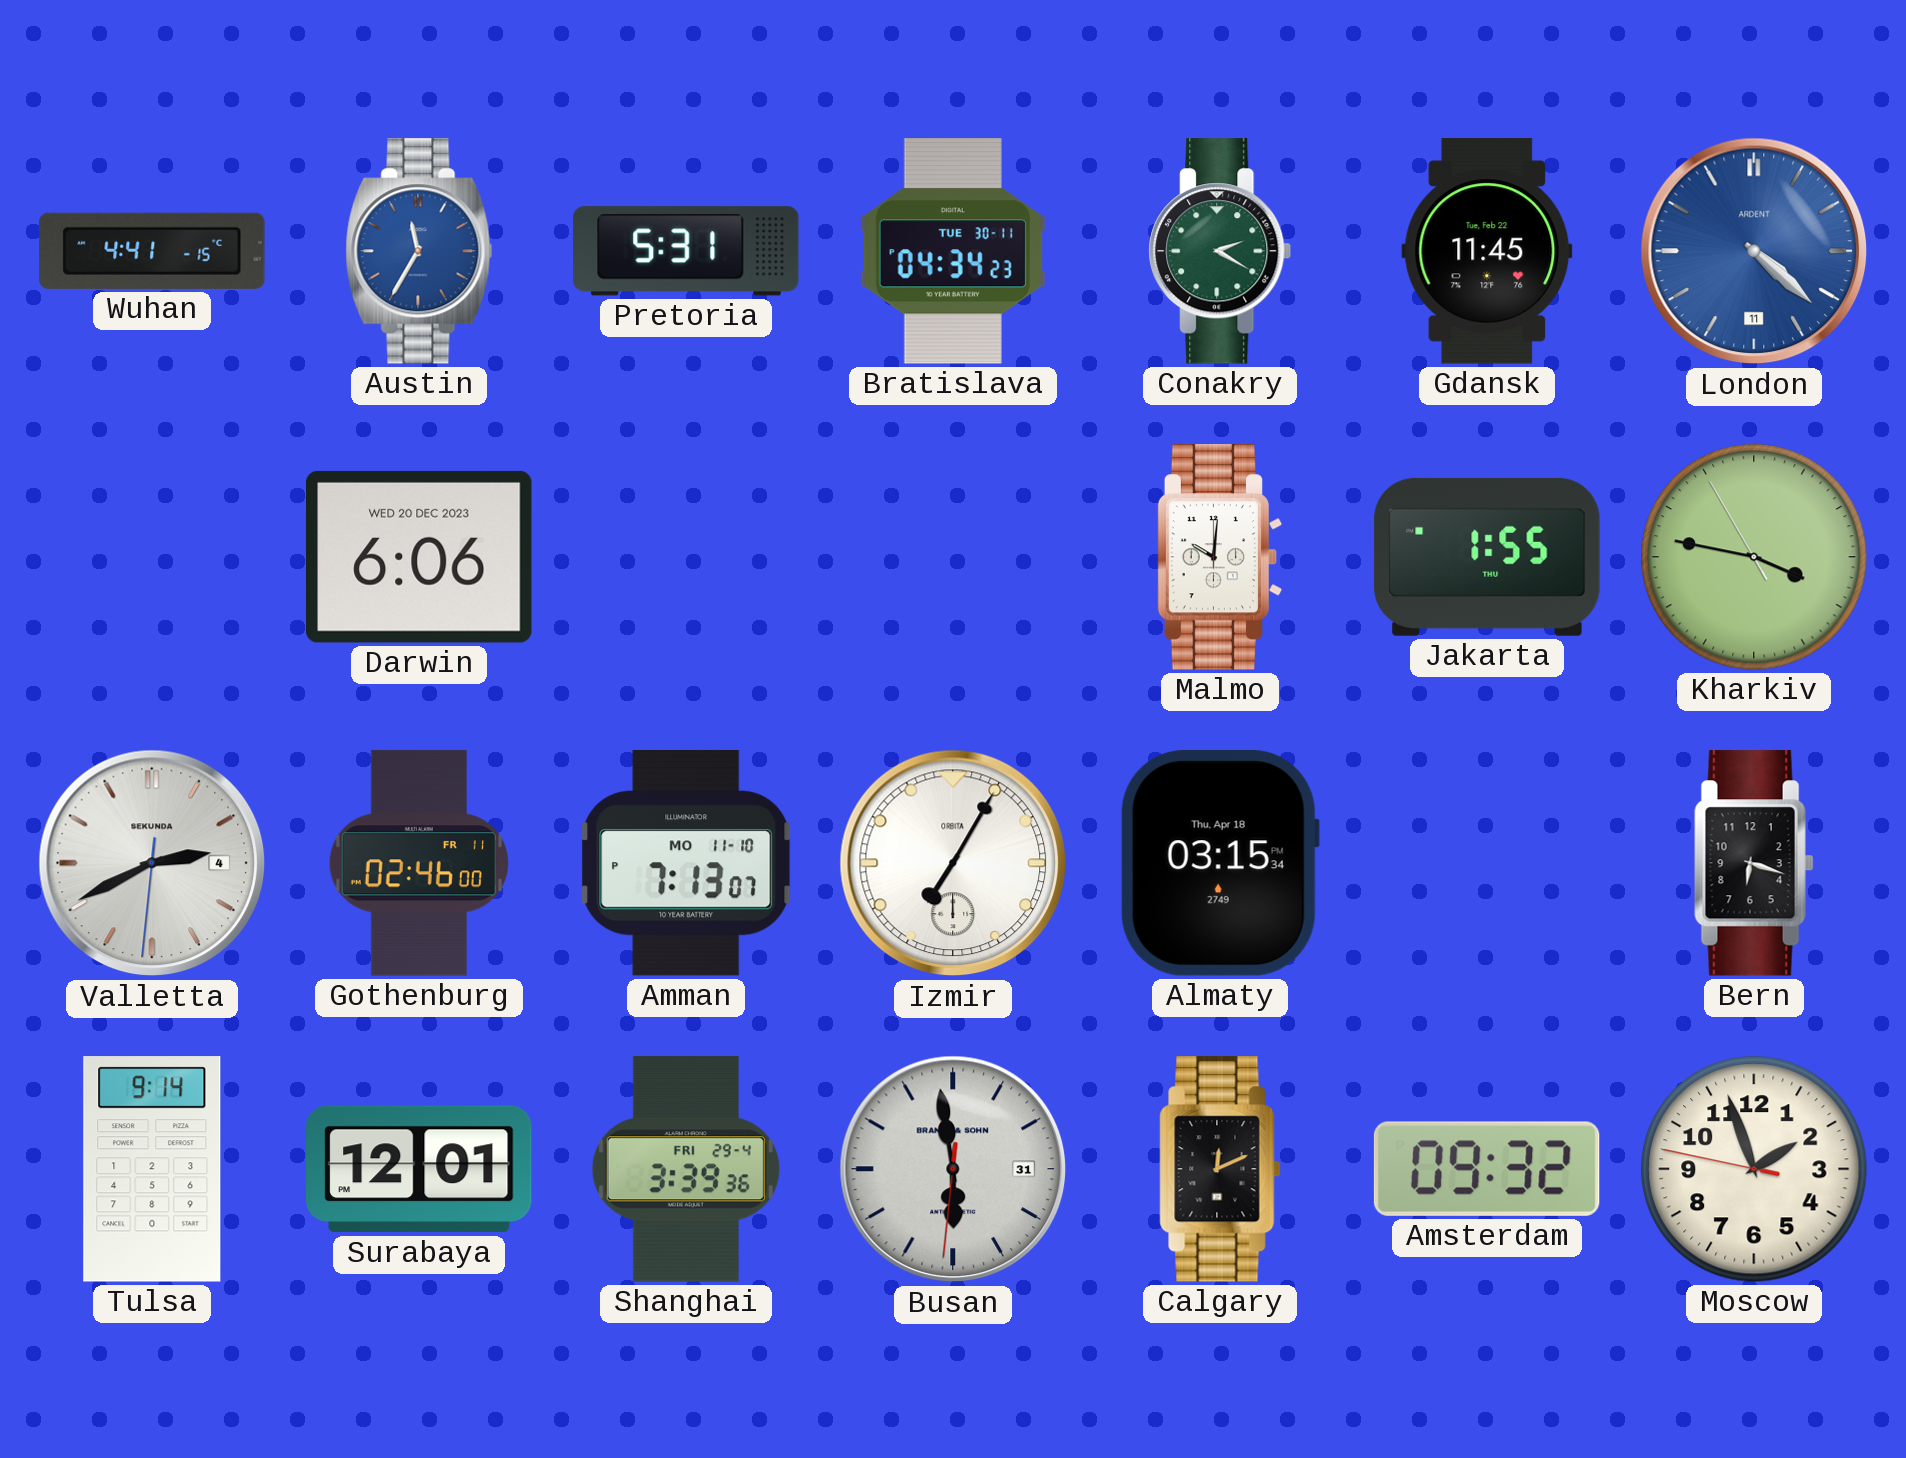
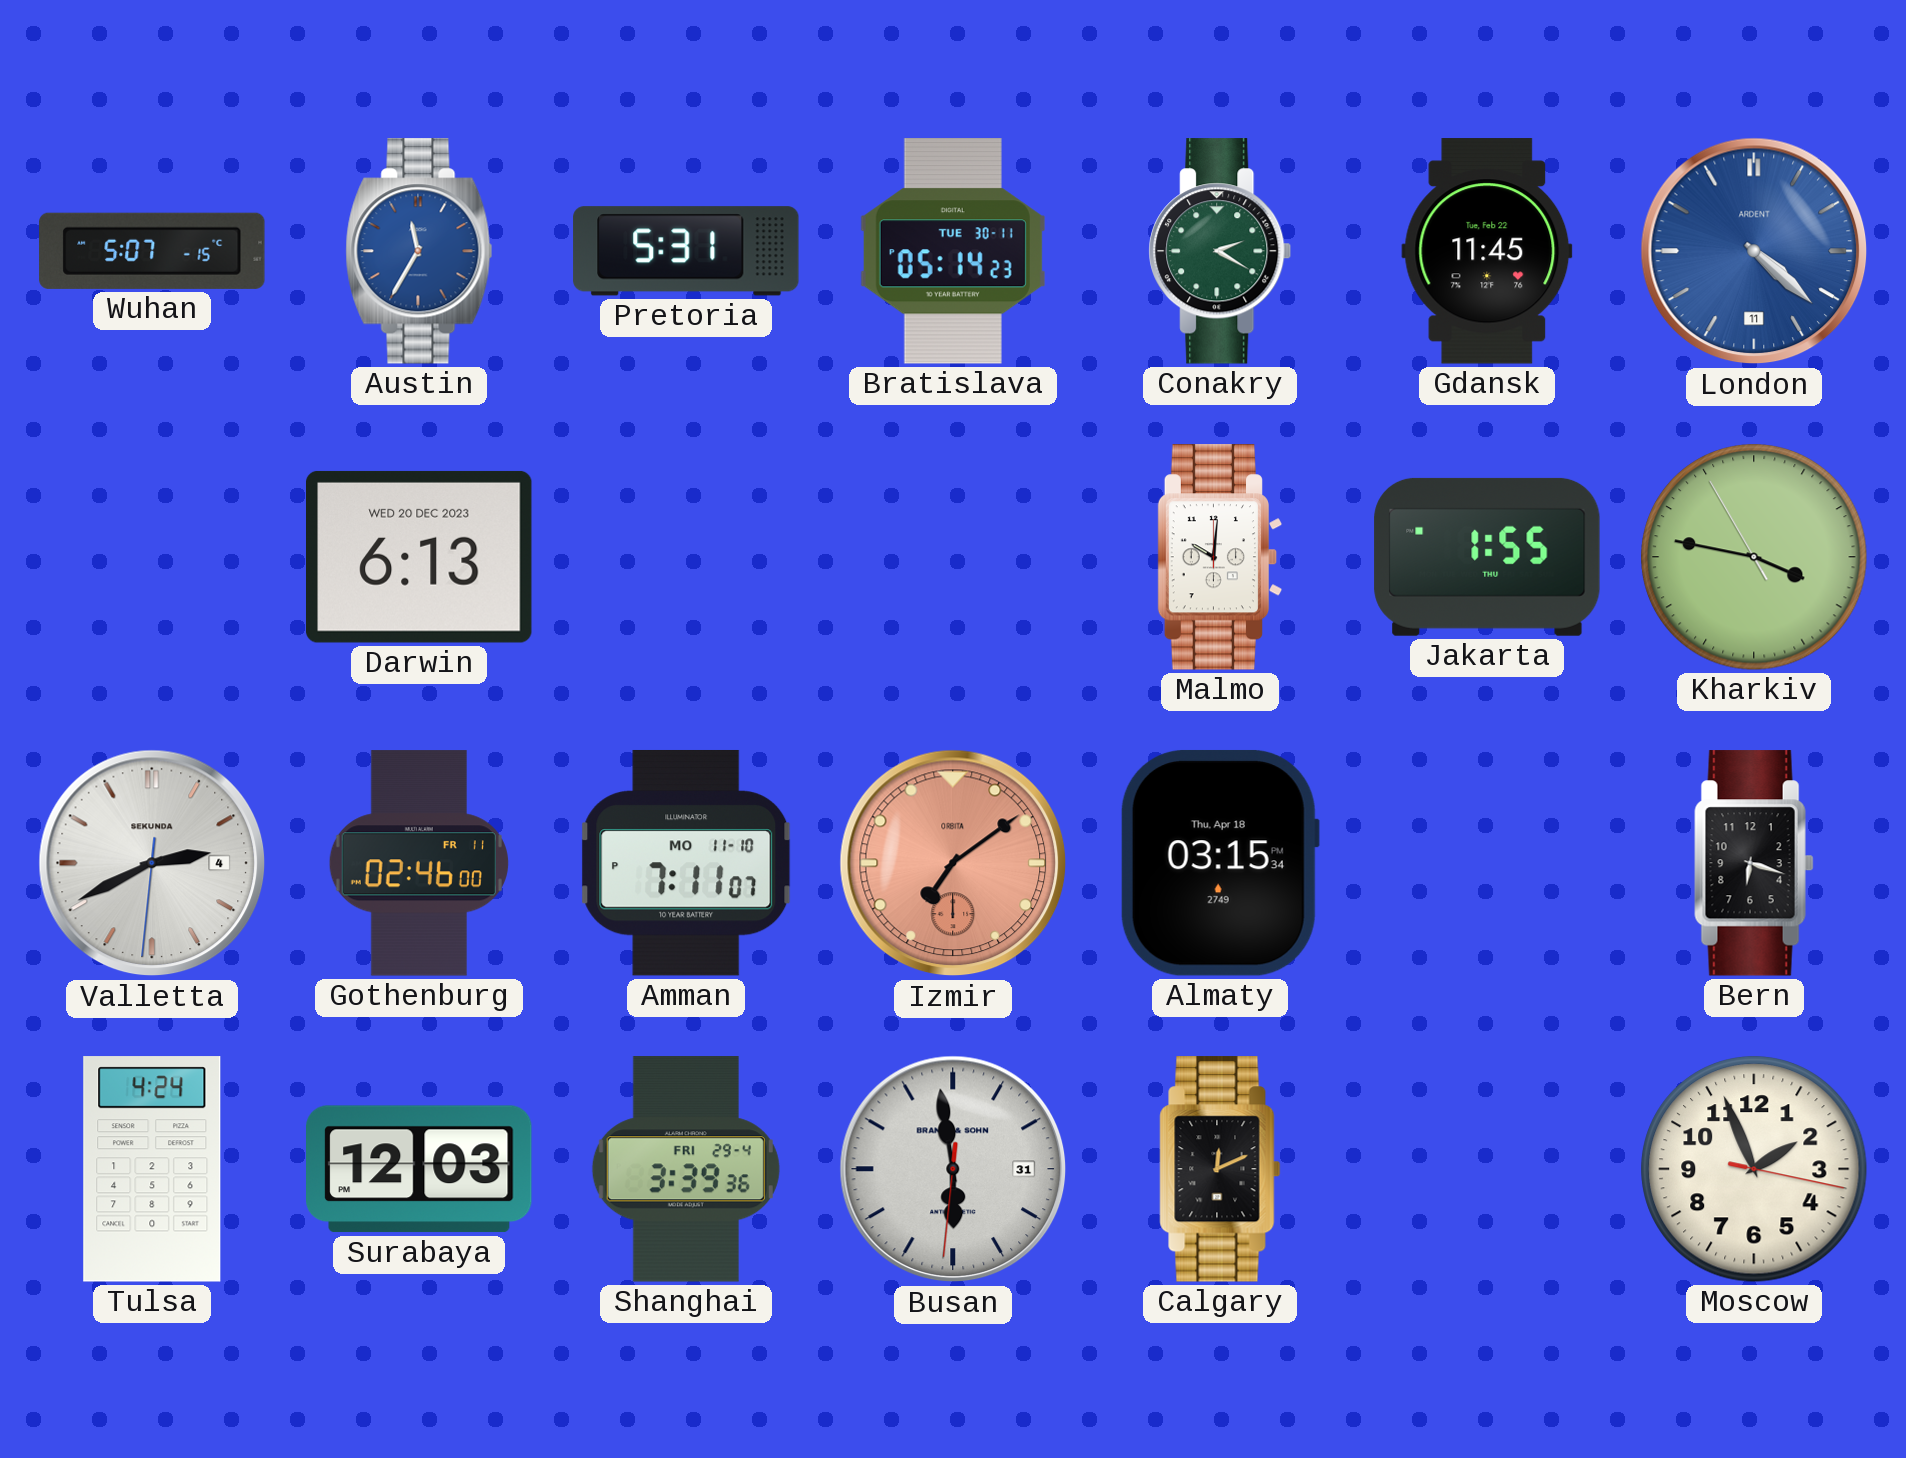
Wuhan: 4:41 -> 5:07
Bratislava: 04:34 -> 05:14
Darwin: 6:06 -> 6:13
Amman: 7:13 -> 7:11
Izmir: 7:05 -> 7:09
Izmir dial: white -> salmon
Tulsa: 9:14 -> 4:24
Surabaya: 12:01 -> 12:03
Amsterdam: 09:32 -> none
Moscow: 1:56:47 -> 1:56:17
